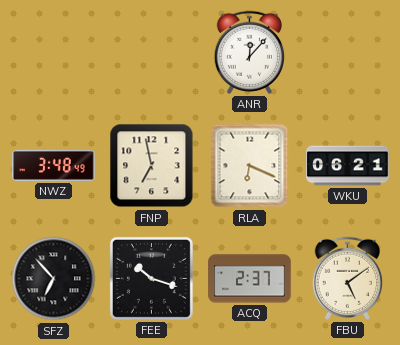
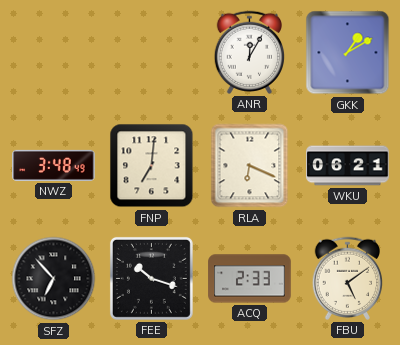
ANR: 12:07 -> 12:05
GKK: none -> 1:10
FNP: 6:58 -> 7:01
ACQ: 2:37 -> 2:33
